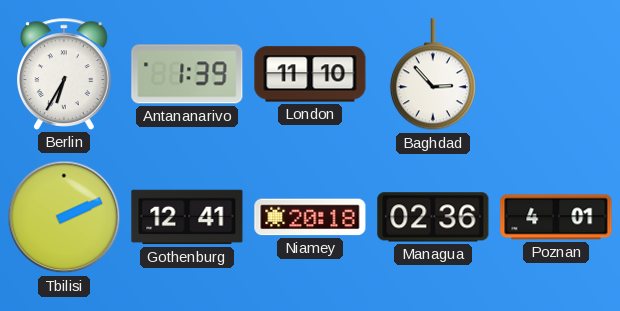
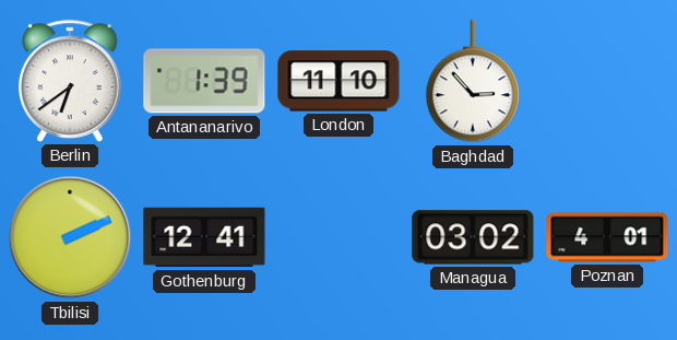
Berlin: 6:35 -> 6:39
Niamey: 20:18 -> none
Managua: 02:36 -> 03:02
